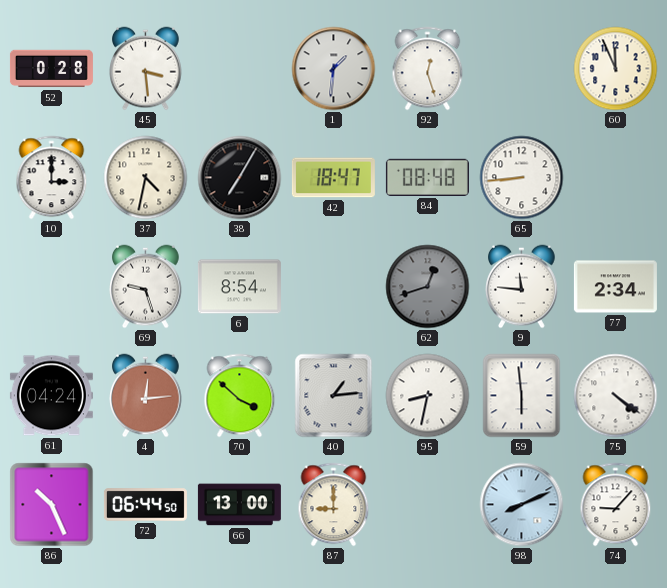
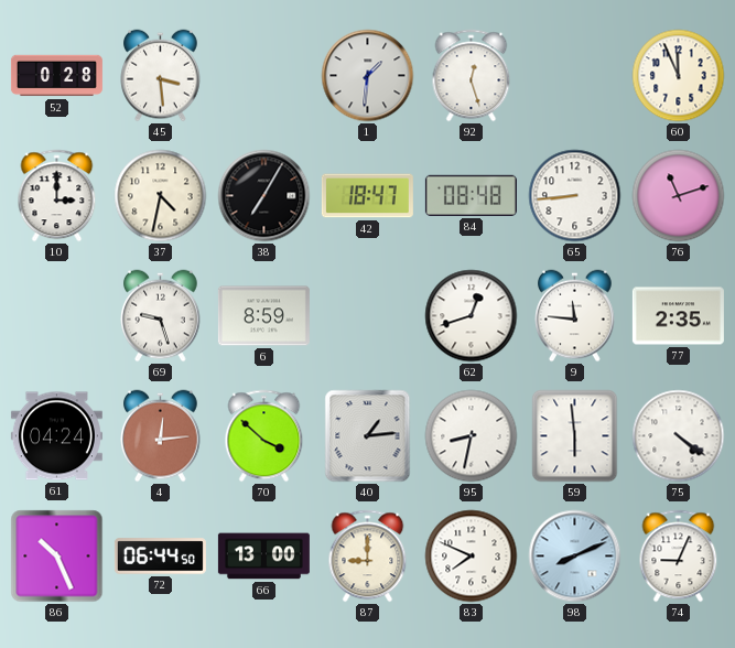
76: none -> 11:12
6: 8:54 -> 8:59
62 dial: grey -> white
77: 2:34 -> 2:35
83: none -> 7:49
74: 9:07 -> 9:04
